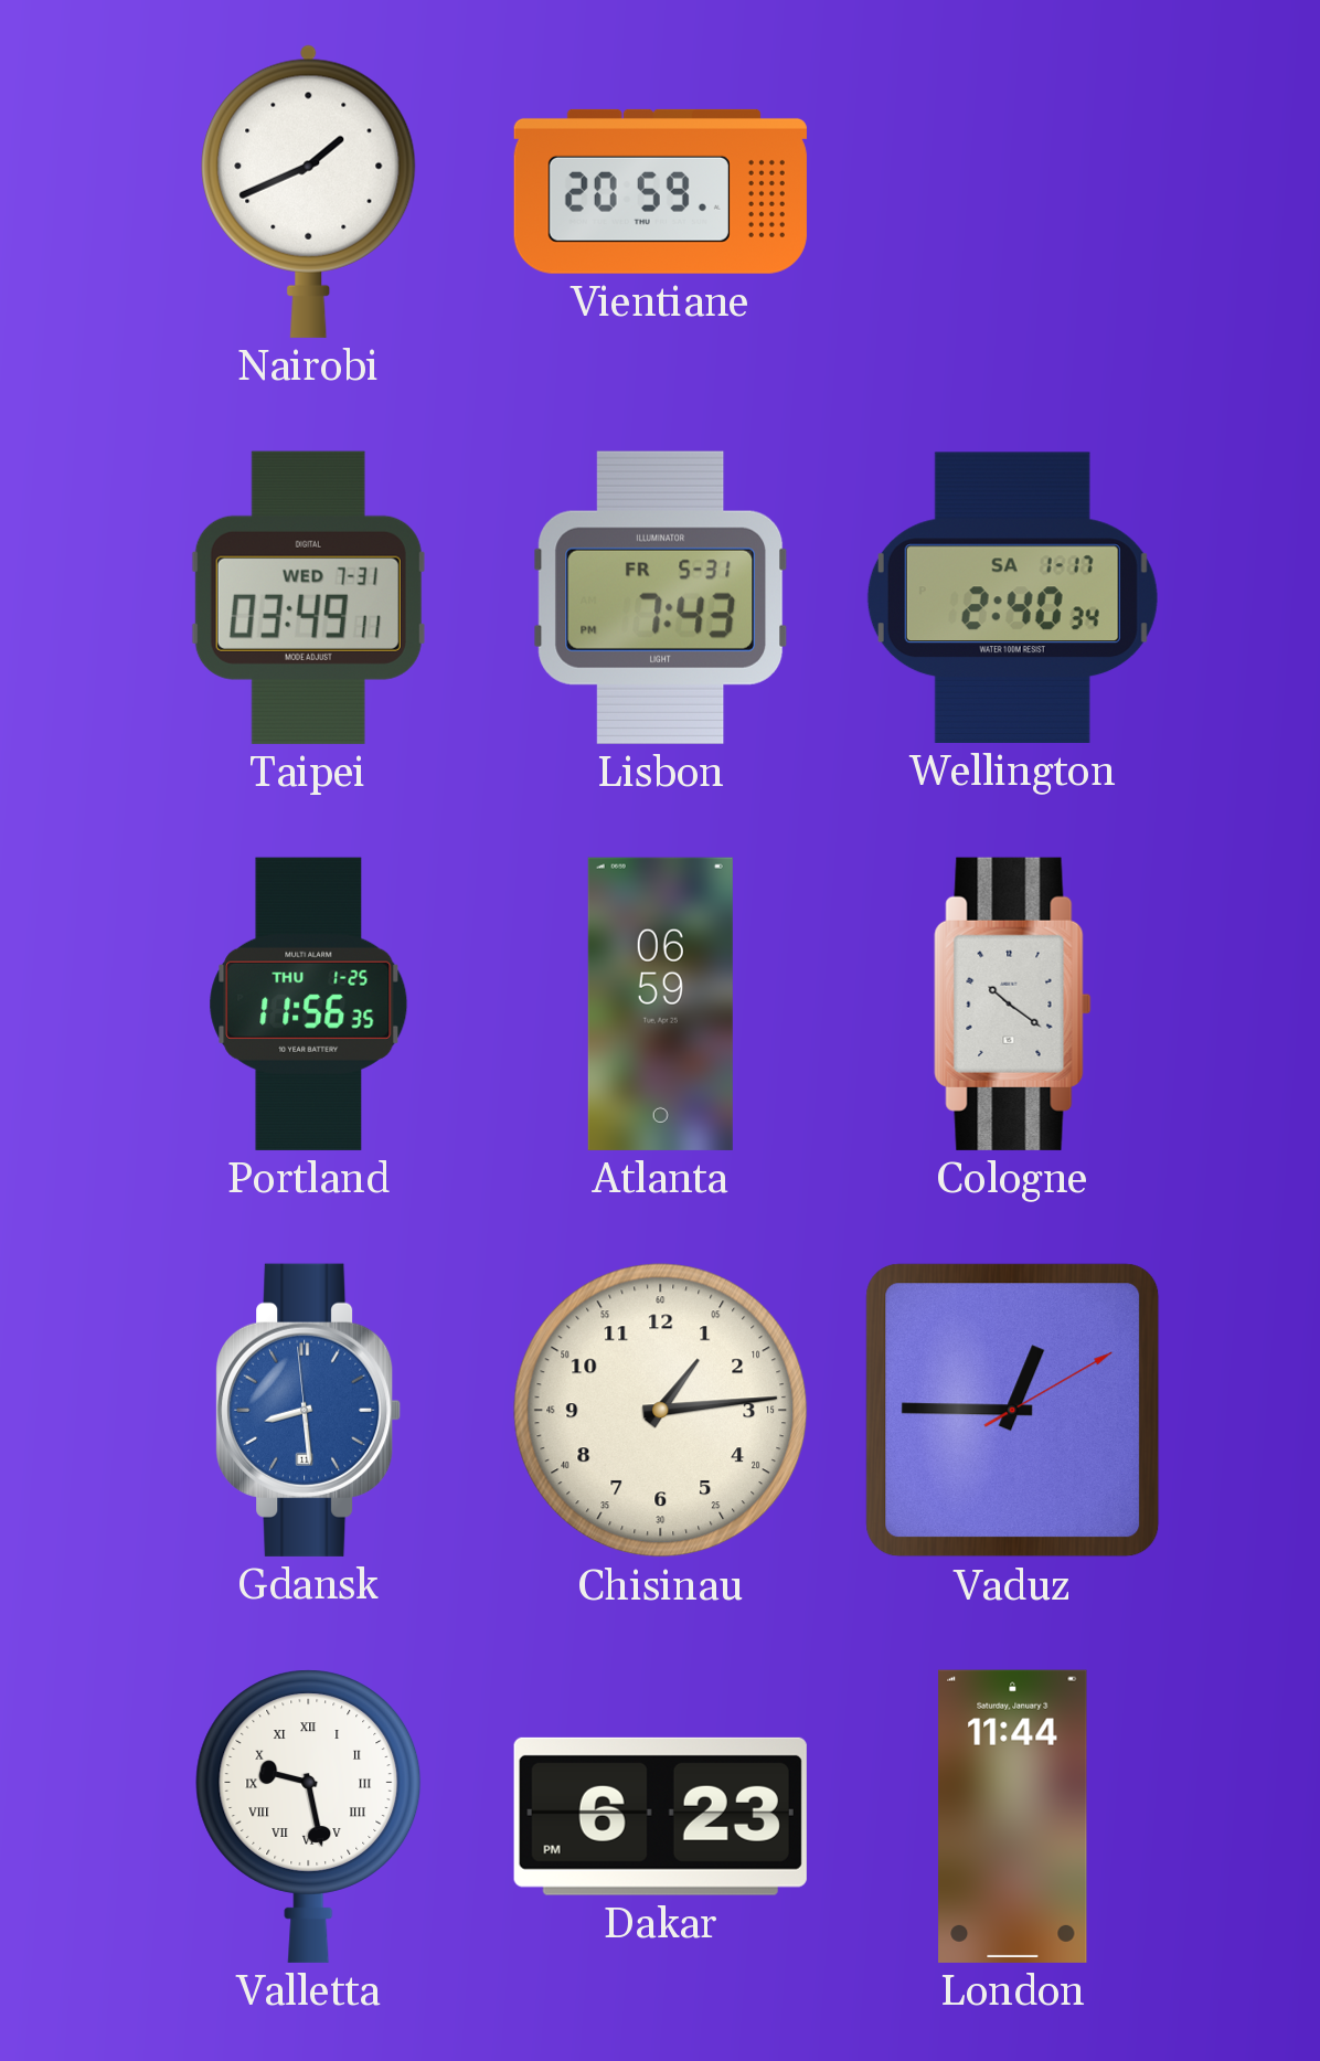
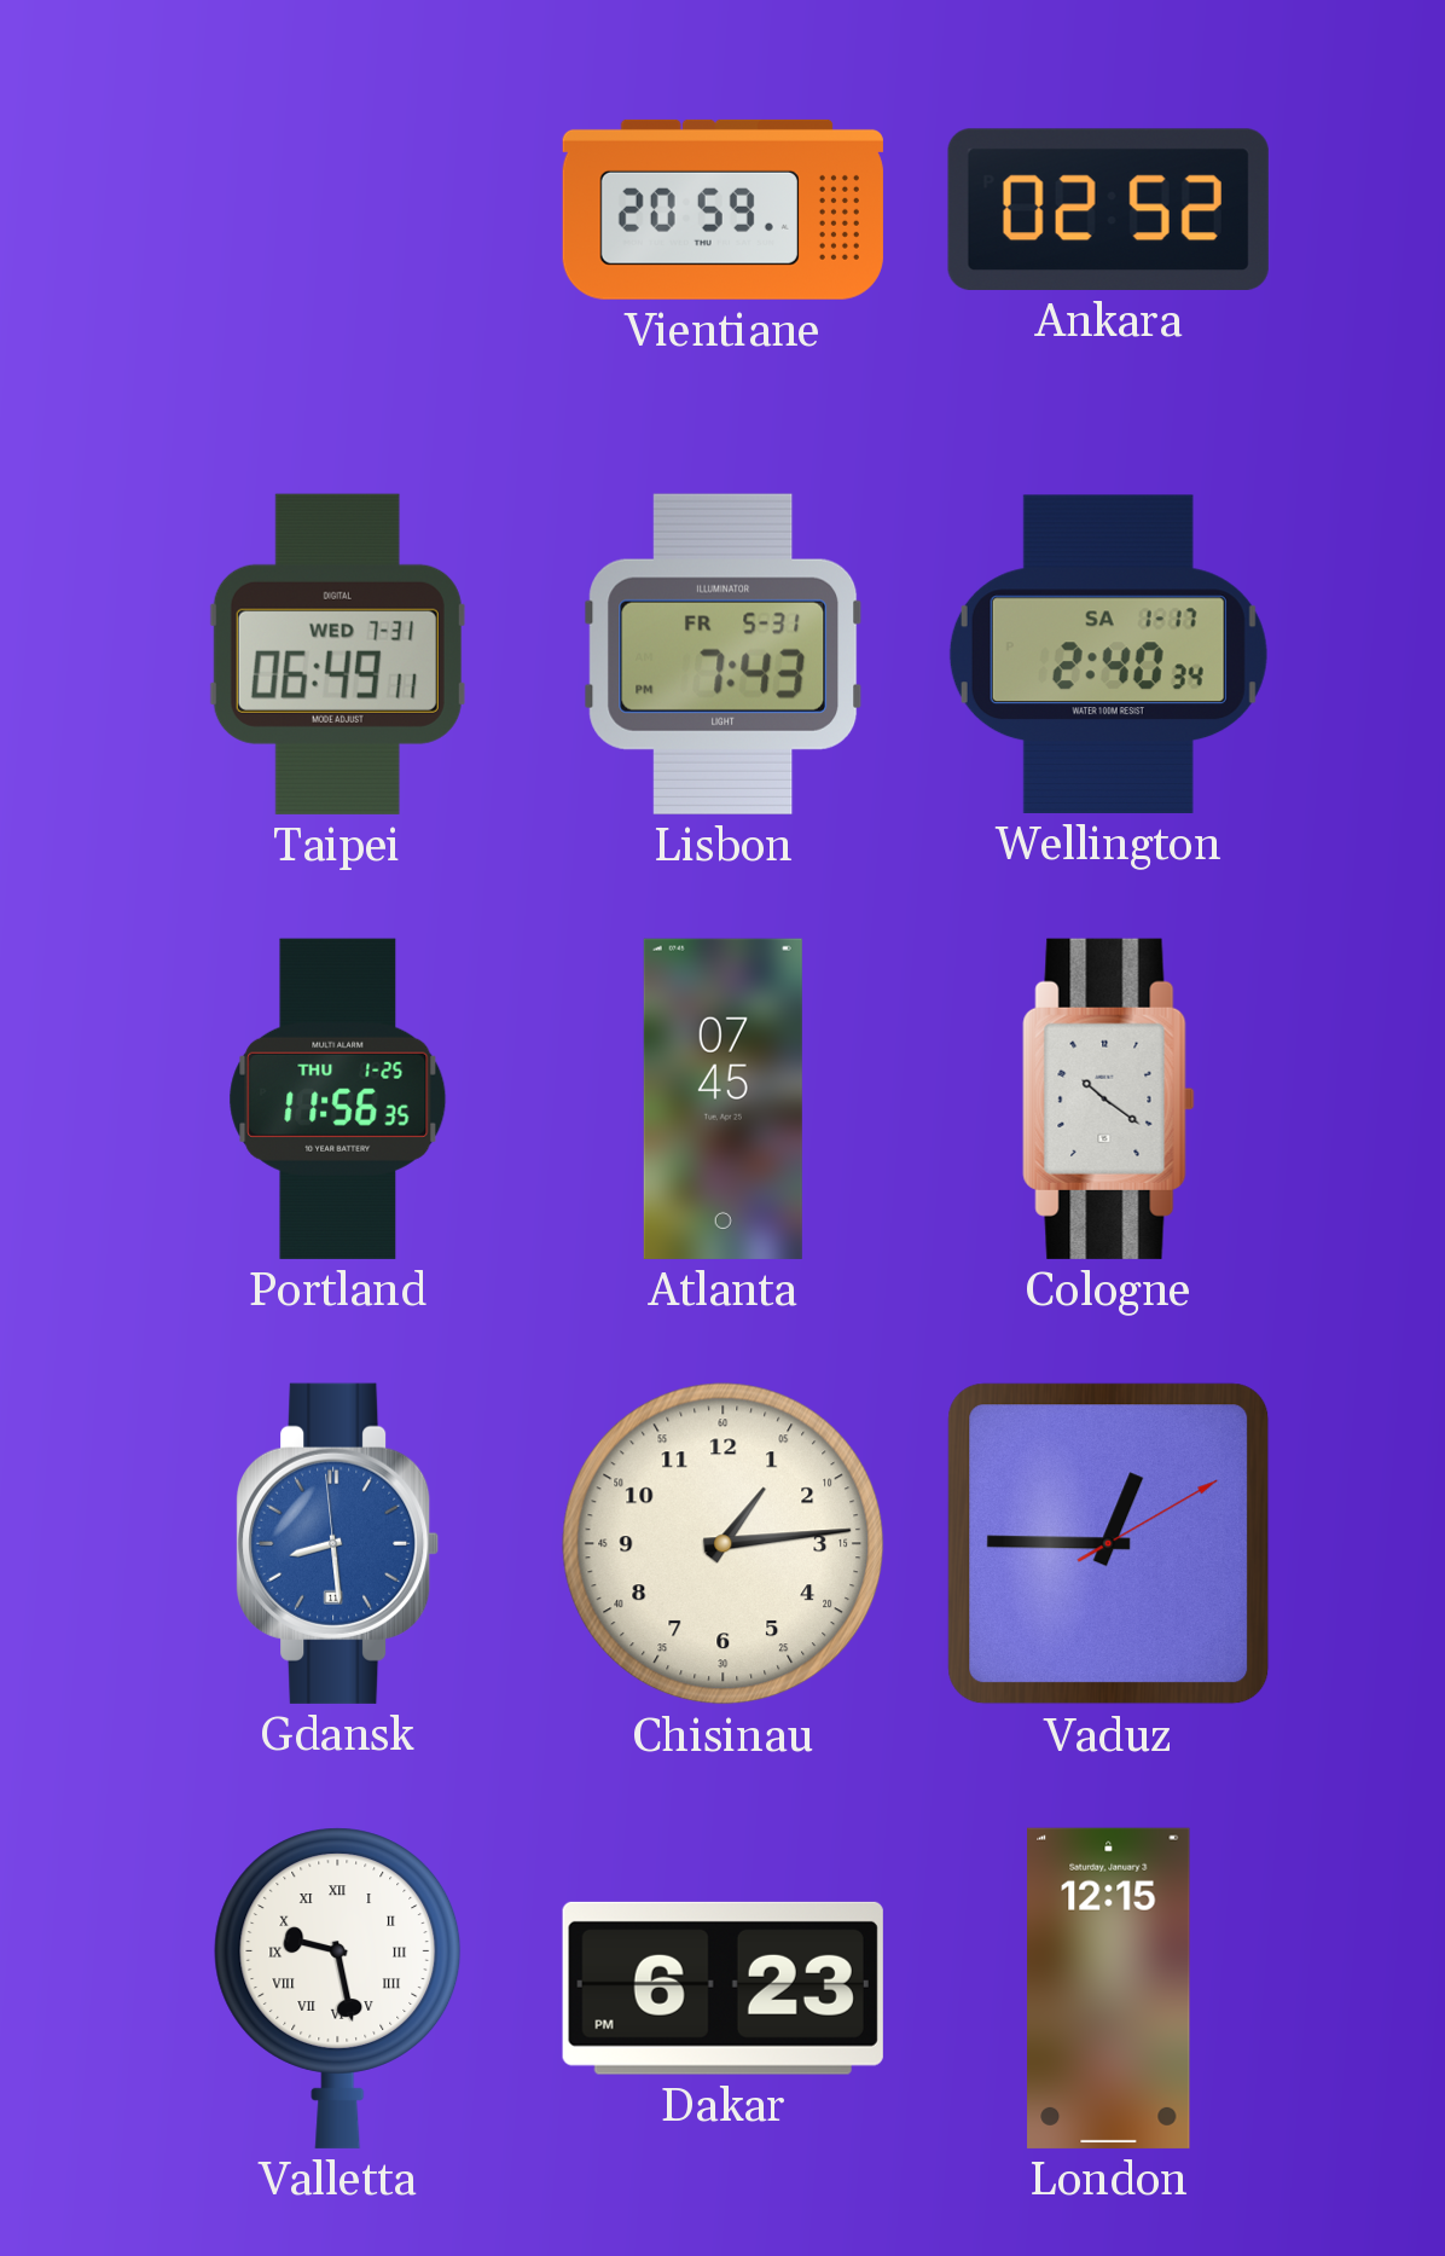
Nairobi: 1:41 -> none
Ankara: none -> 02:52
Taipei: 03:49 -> 06:49
Atlanta: 06:59 -> 07:45
London: 11:44 -> 12:15
